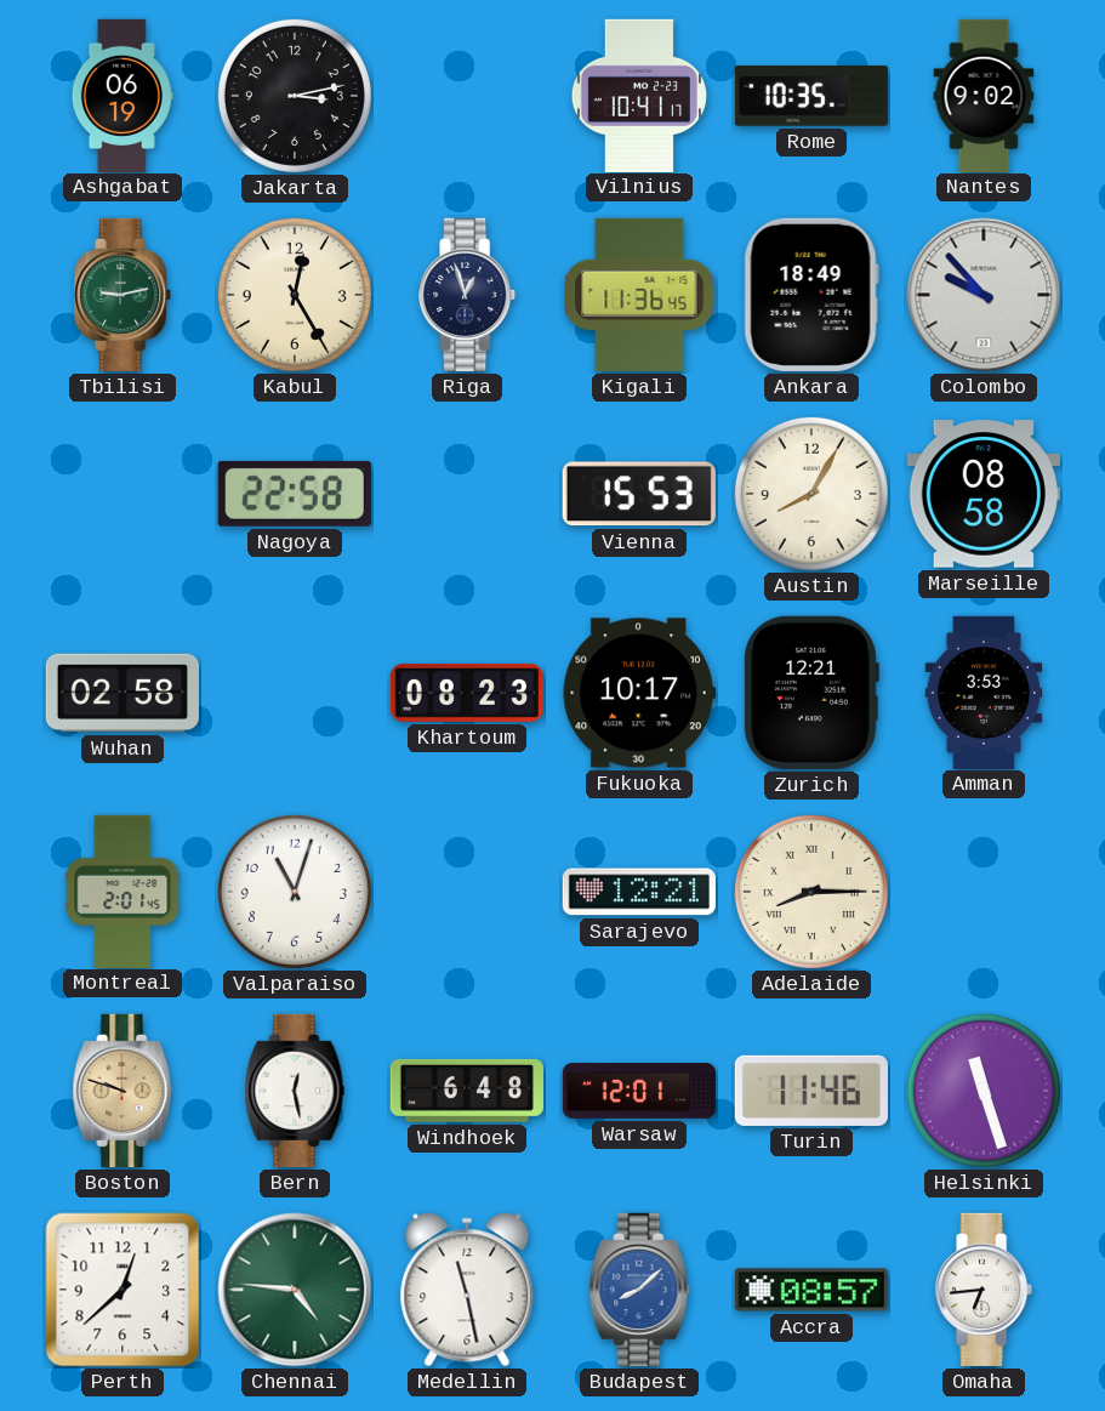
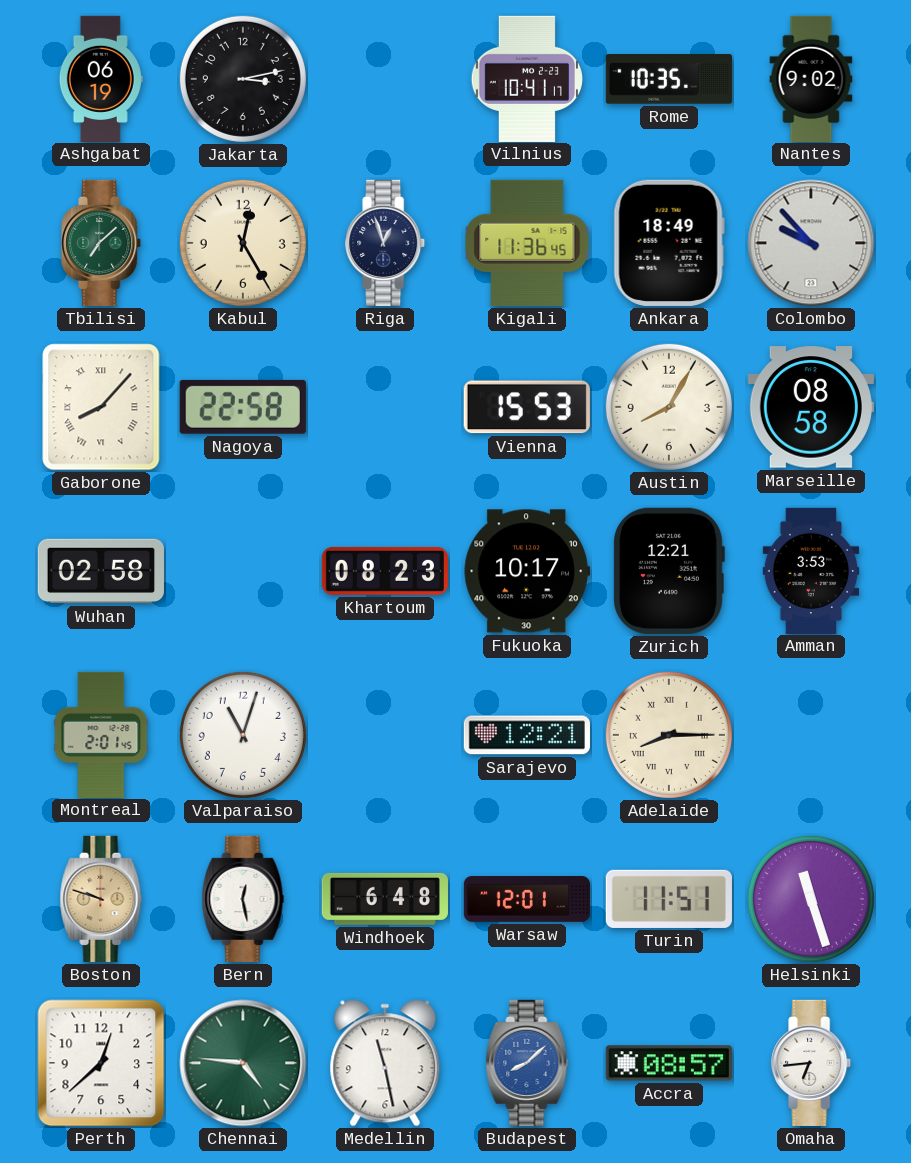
Tbilisi: 9:13 -> 7:08
Gaborone: none -> 8:07
Turin: 11:46 -> 11:51
